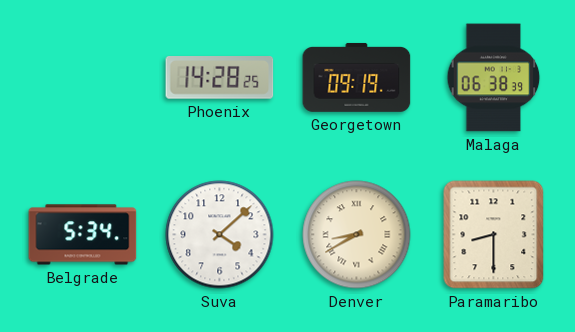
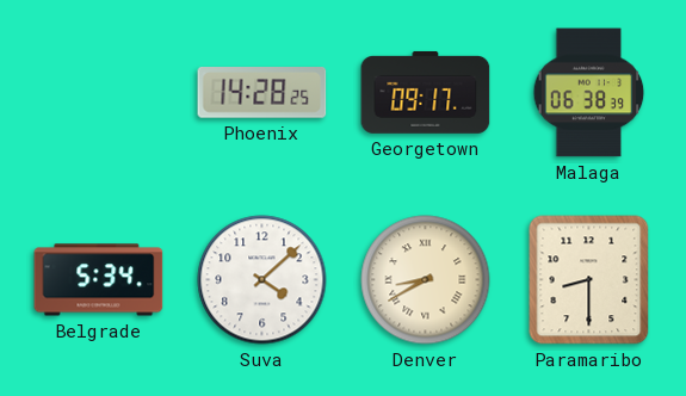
Georgetown: 09:19 -> 09:17
